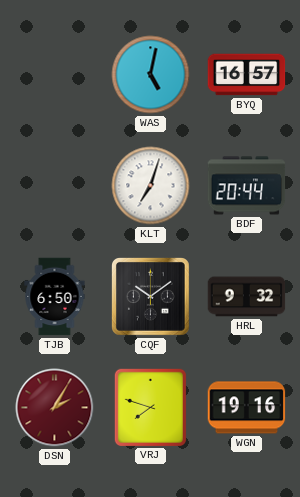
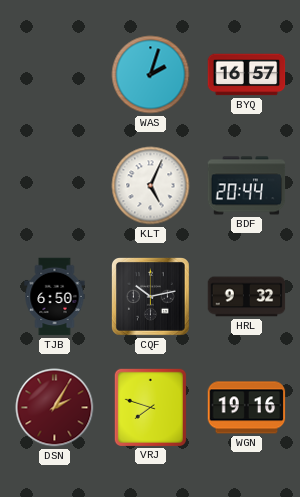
WAS: 5:02 -> 2:03
KLT: 7:03 -> 5:04
CQF: 10:09 -> 10:13
